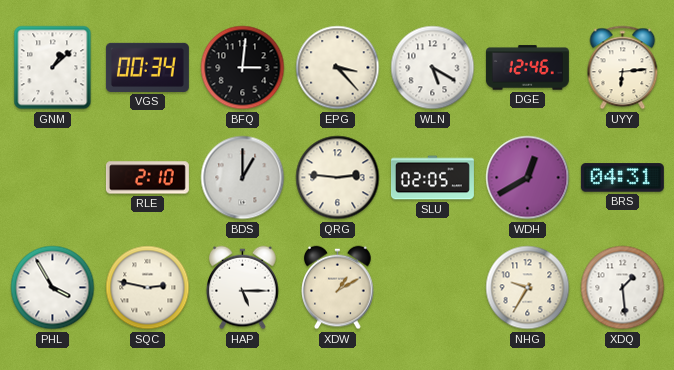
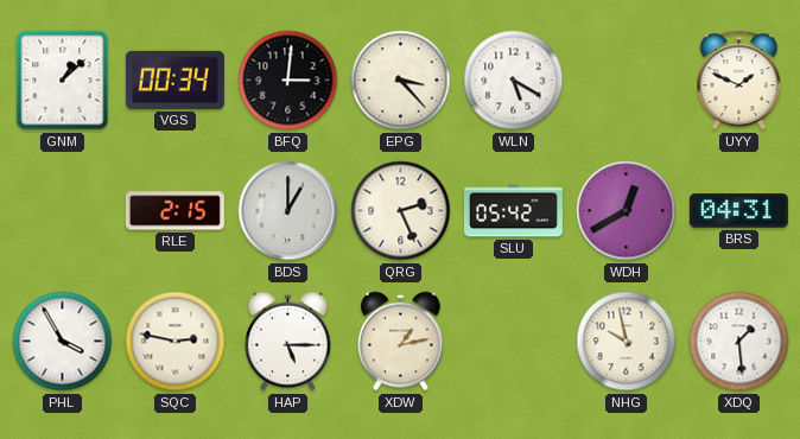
DGE: 12:46 -> none
UYY: 6:14 -> 1:49
RLE: 2:10 -> 2:15
QRG: 2:46 -> 2:26
SLU: 02:05 -> 05:42
XDW: 1:10 -> 1:13
NHG: 9:35 -> 9:58
